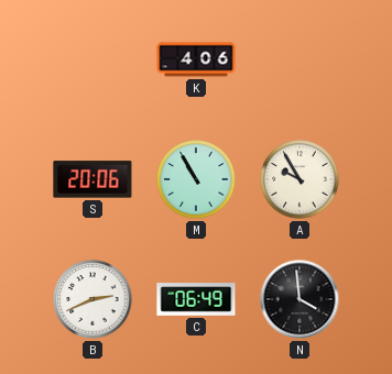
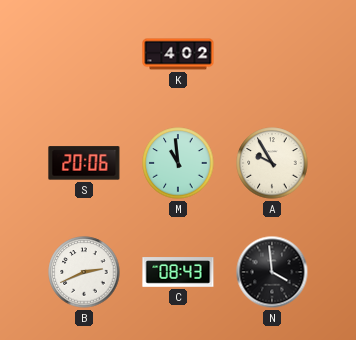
K: 4:06 -> 4:02
M: 10:55 -> 10:59
C: 06:49 -> 08:43
